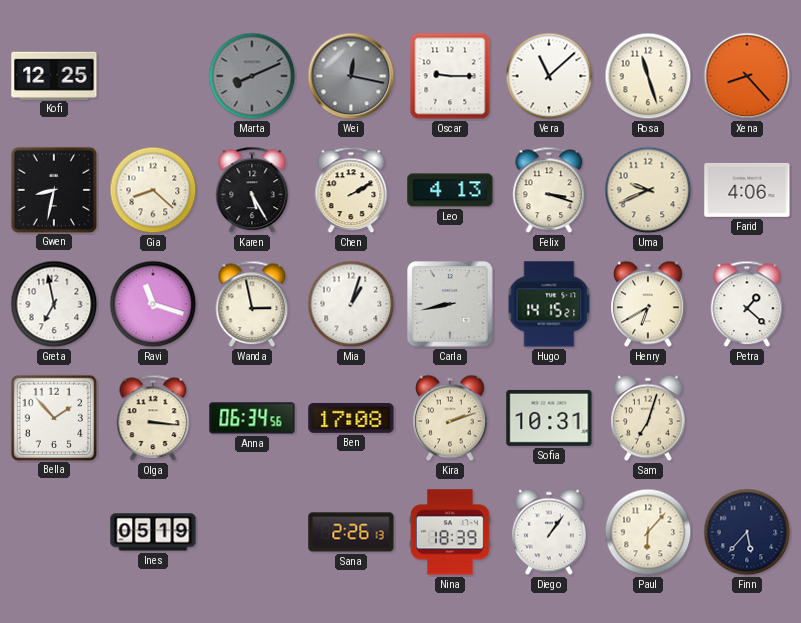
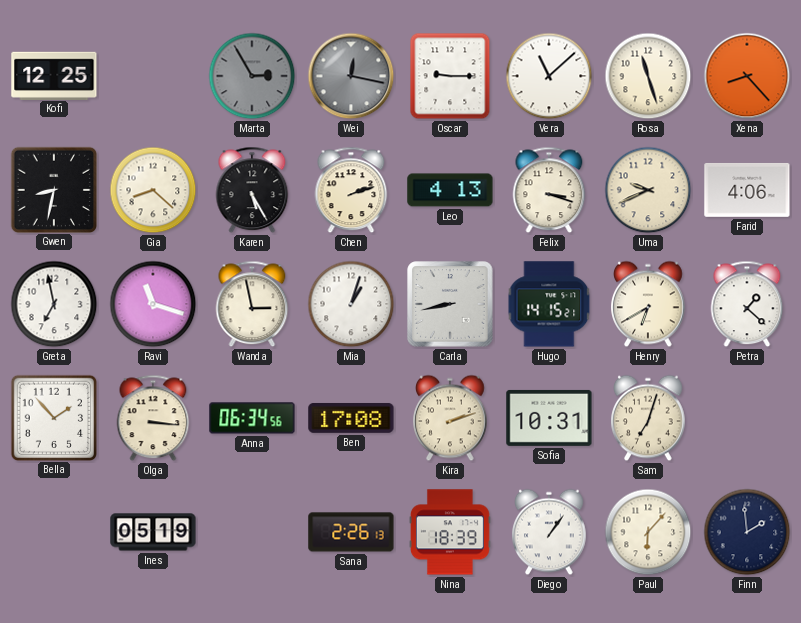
Marta: 8:11 -> 2:55
Chen: 2:10 -> 2:12
Finn: 5:37 -> 1:59
